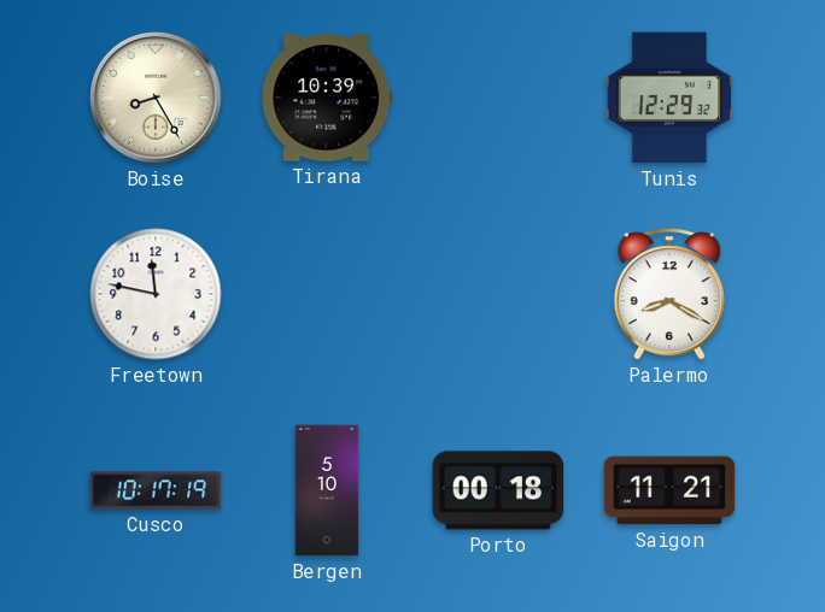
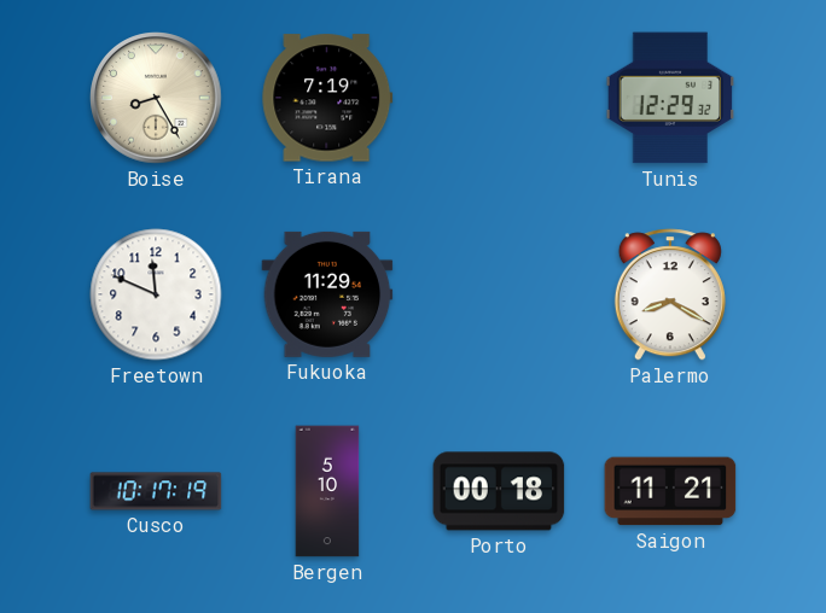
Tirana: 10:39 -> 7:19
Freetown: 11:47 -> 11:49
Fukuoka: none -> 11:29
